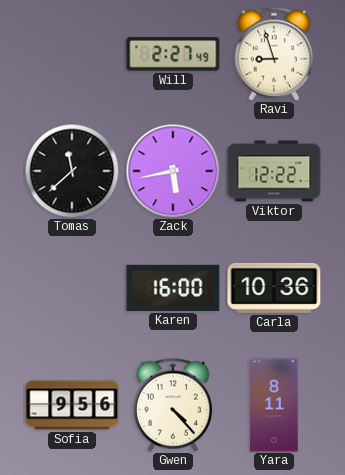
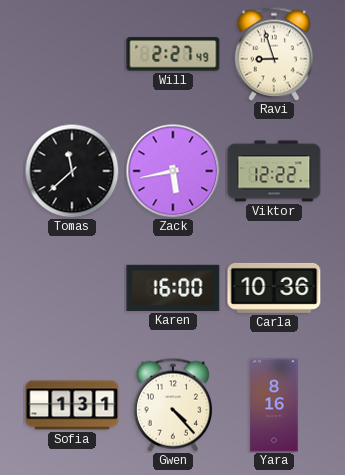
Sofia: 9:56 -> 1:31
Yara: 8:11 -> 8:16
